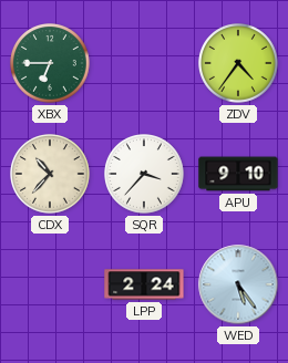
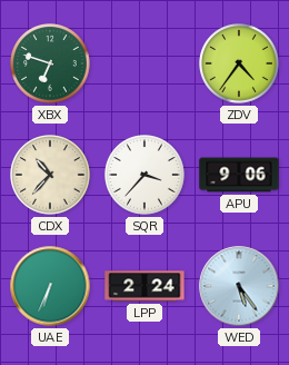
XBX: 6:45 -> 6:48
APU: 9:10 -> 9:06
UAE: none -> 6:34
